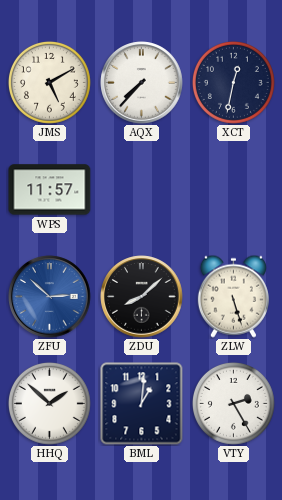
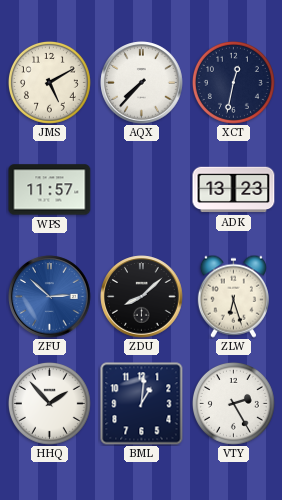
ADK: none -> 13:23
ZLW: 5:27 -> 6:27
HHQ: 1:52 -> 1:53
